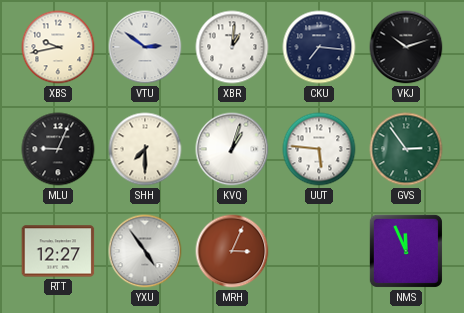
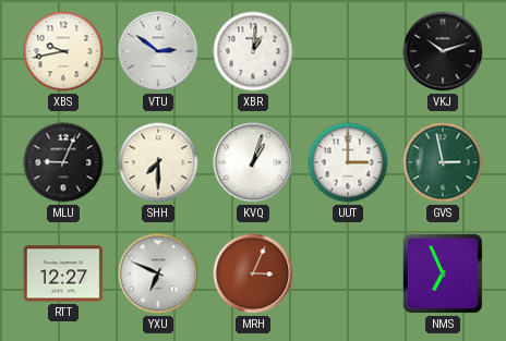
CKU: 7:16 -> none
UUT: 5:46 -> 3:00
GVS: 2:54 -> 2:58
YXU: 4:54 -> 6:49
NMS: 11:56 -> 6:56
